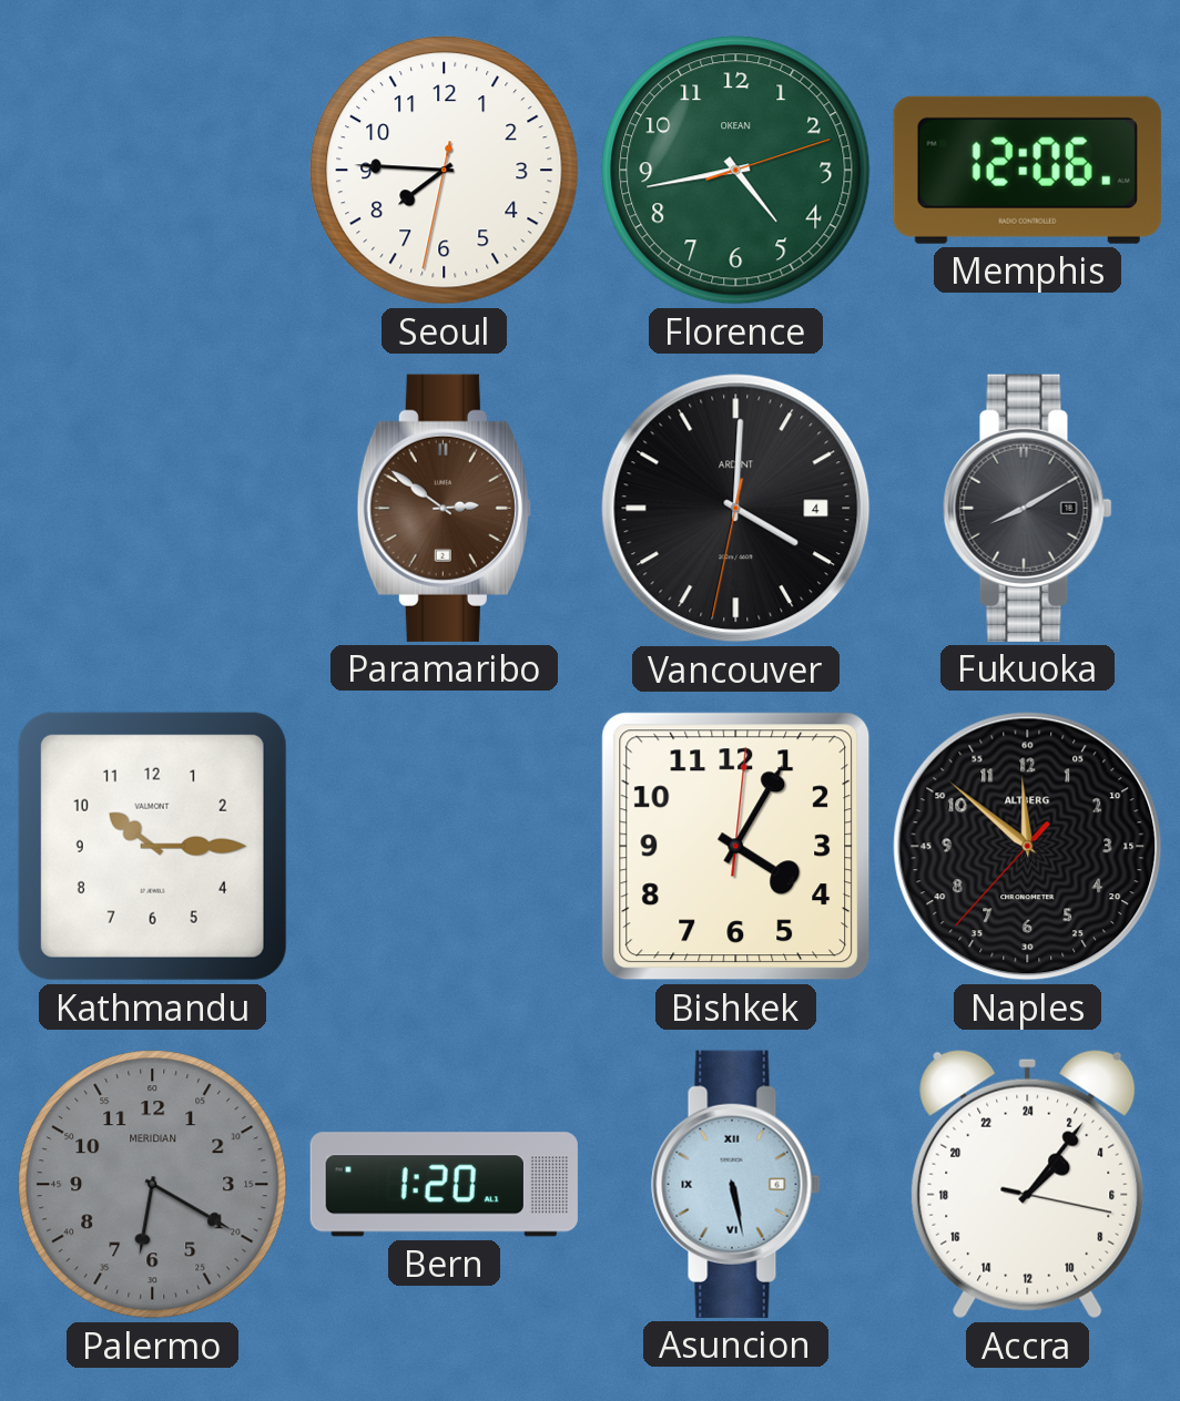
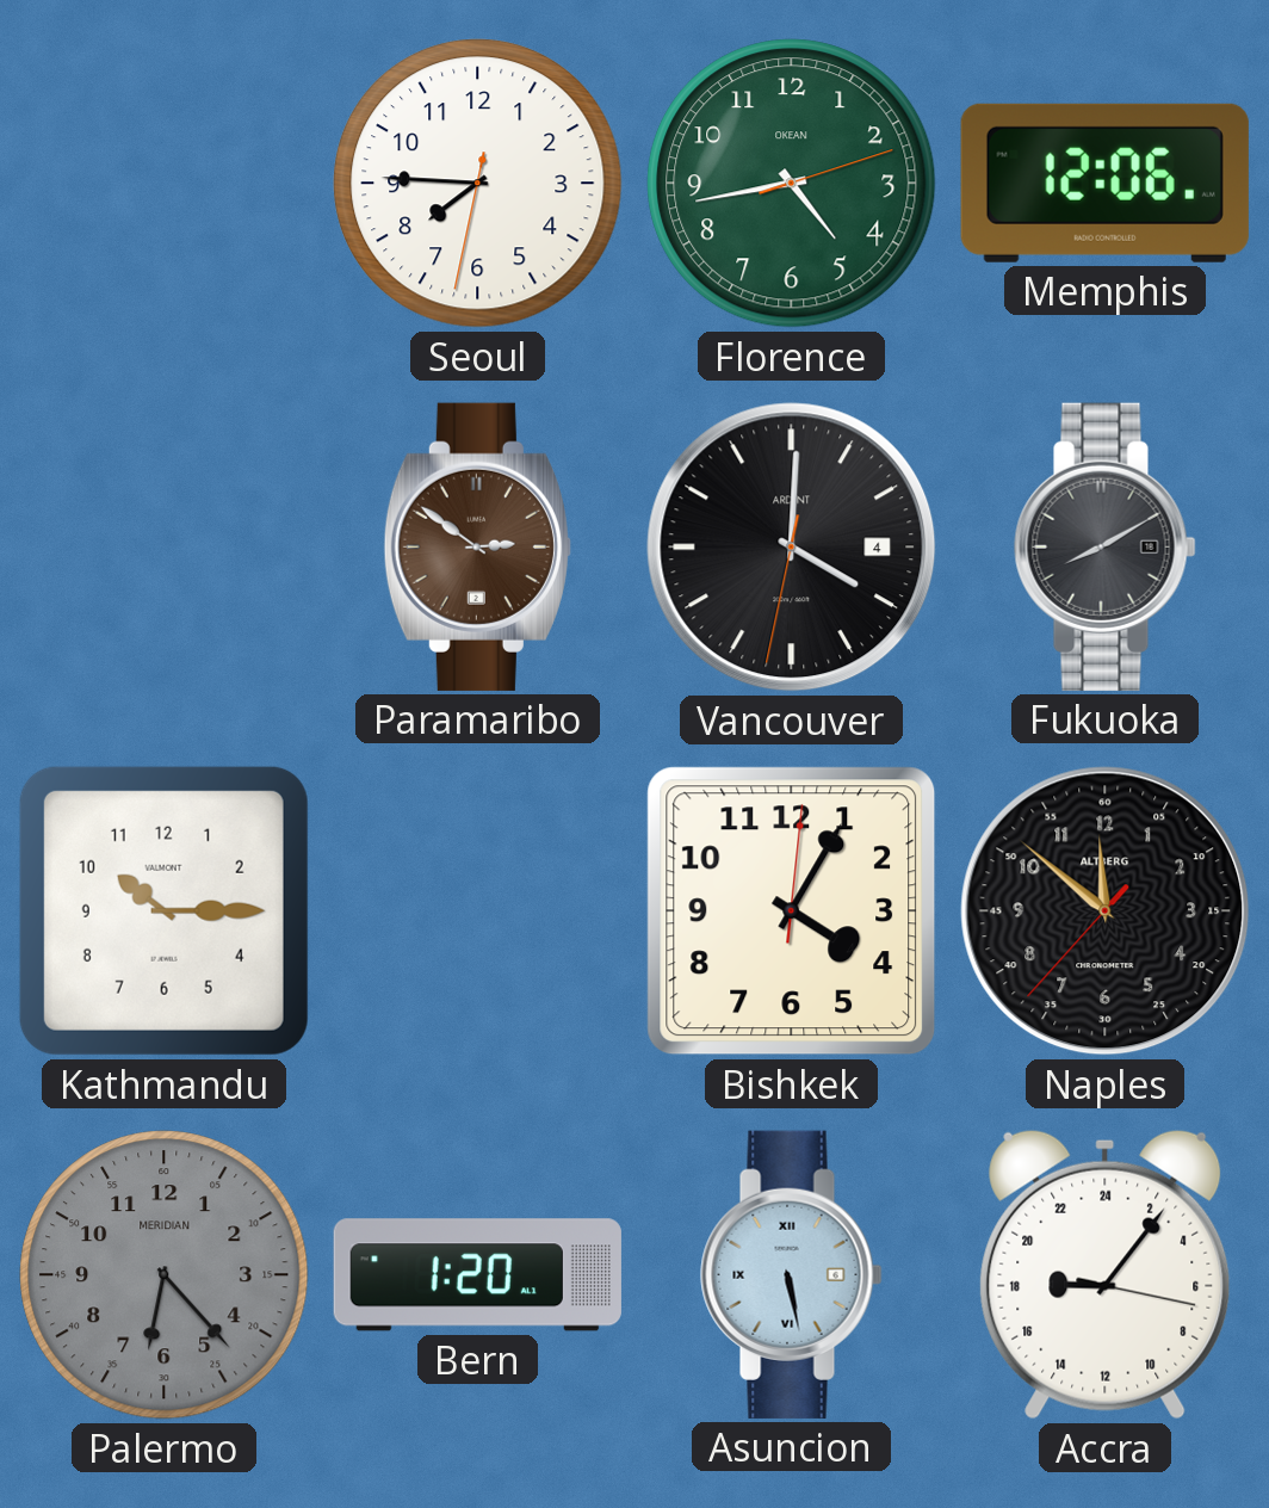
Palermo: 6:20 -> 6:23
Accra: 3:06 -> 18:06
